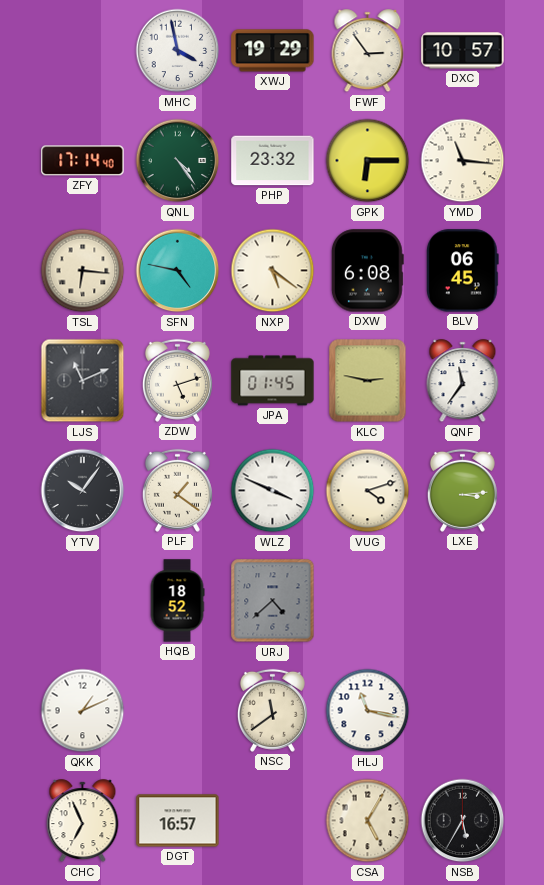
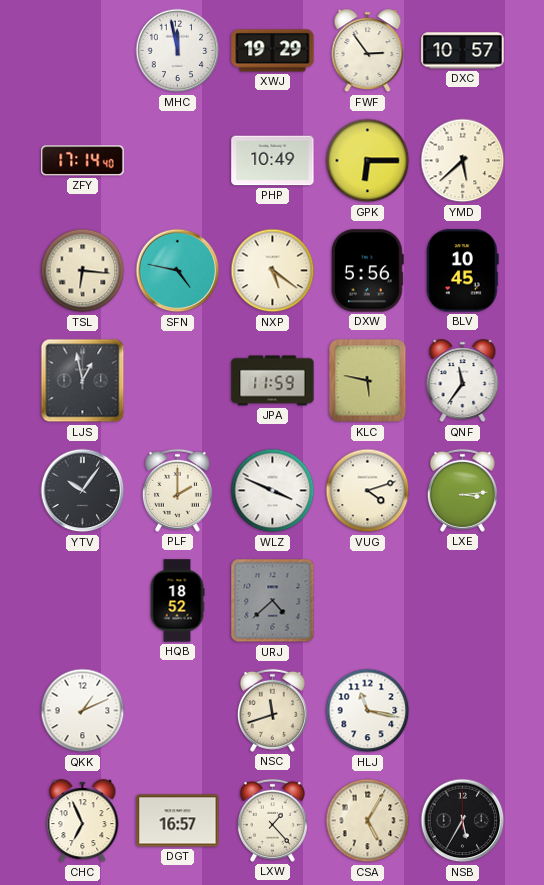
MHC: 3:58 -> 11:58
QNL: 4:24 -> none
PHP: 23:32 -> 10:49
YMD: 11:16 -> 5:38
DXW: 6:08 -> 5:56
BLV: 06:45 -> 10:45
LJS: 11:11 -> 12:58
ZDW: 5:12 -> none
JPA: 01:45 -> 11:59
KLC: 2:47 -> 5:47
PLF: 1:21 -> 2:00
NSC: 11:39 -> 11:42
LXW: none -> 1:23
